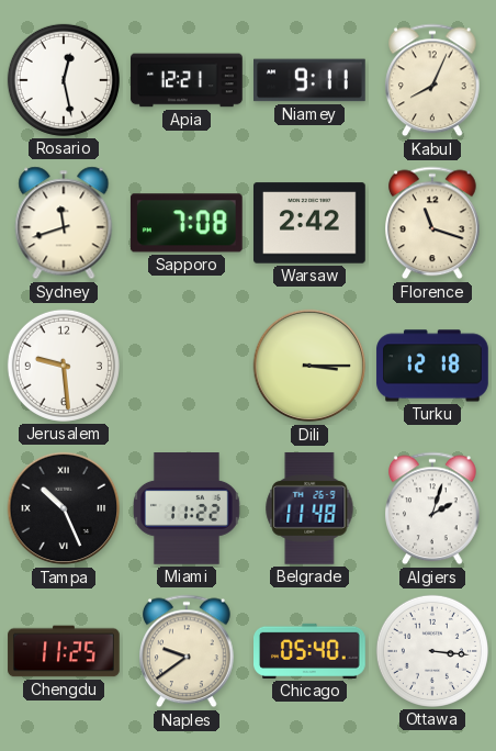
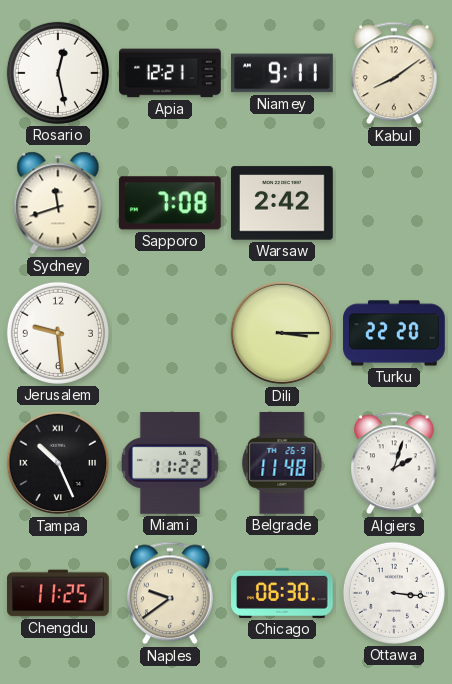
Kabul: 8:04 -> 8:09
Florence: 11:18 -> none
Turku: 12:18 -> 22:20
Chicago: 05:40 -> 06:30
